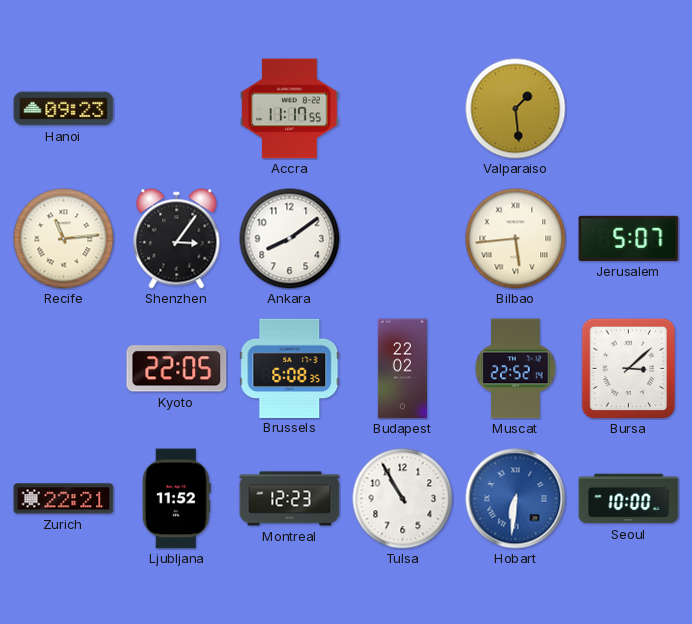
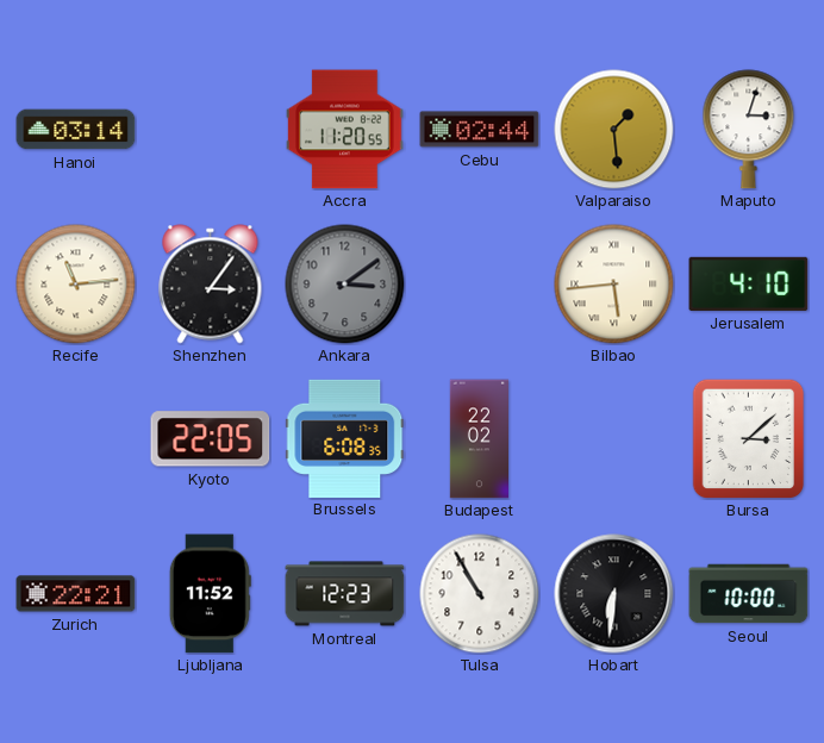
Hanoi: 09:23 -> 03:14
Accra: 11:17 -> 11:20
Cebu: none -> 02:44
Maputo: none -> 3:03
Ankara: 8:09 -> 3:09
Ankara dial: white -> grey
Jerusalem: 5:07 -> 4:10
Muscat: 22:52 -> none
Hobart dial: blue -> black
